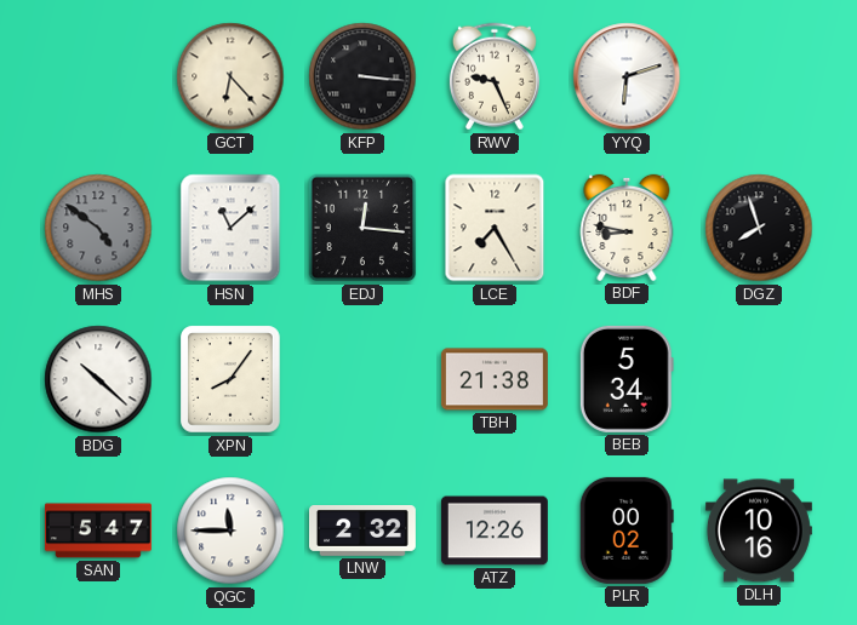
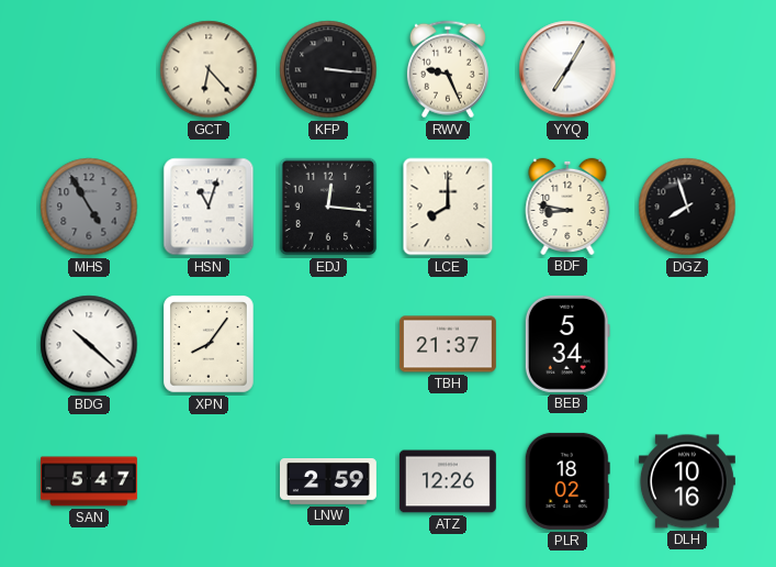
YYQ: 6:12 -> 7:05
MHS: 4:51 -> 4:55
HSN: 11:08 -> 11:03
LCE: 7:25 -> 8:00
TBH: 21:38 -> 21:37
QGC: 11:45 -> none
LNW: 2:32 -> 2:59
PLR: 00:02 -> 18:02
